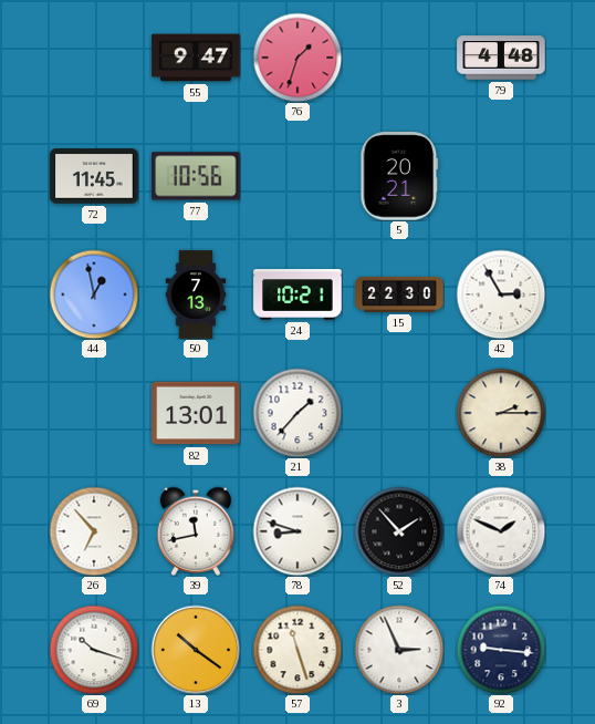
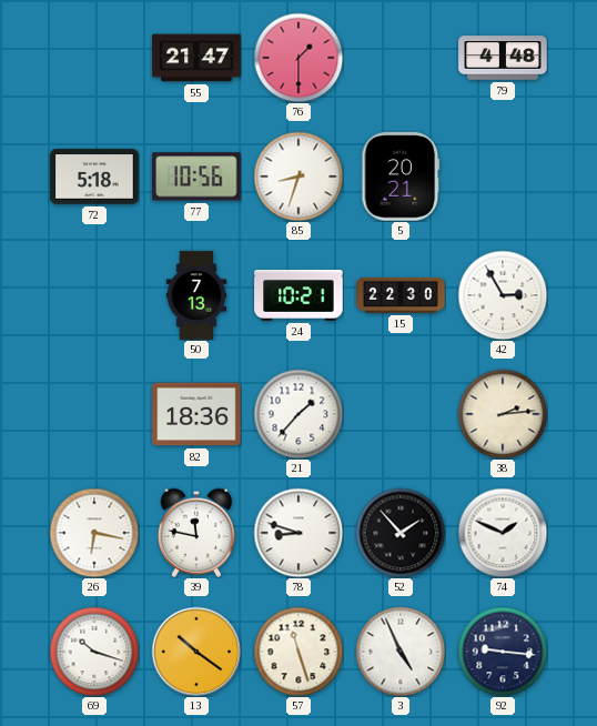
55: 9:47 -> 21:47
76: 1:33 -> 1:30
72: 11:45 -> 5:18
85: none -> 8:33
44: 12:58 -> none
82: 13:01 -> 18:36
38: 2:15 -> 2:14
26: 6:53 -> 6:17
39: 11:43 -> 11:47
3: 2:56 -> 4:56
